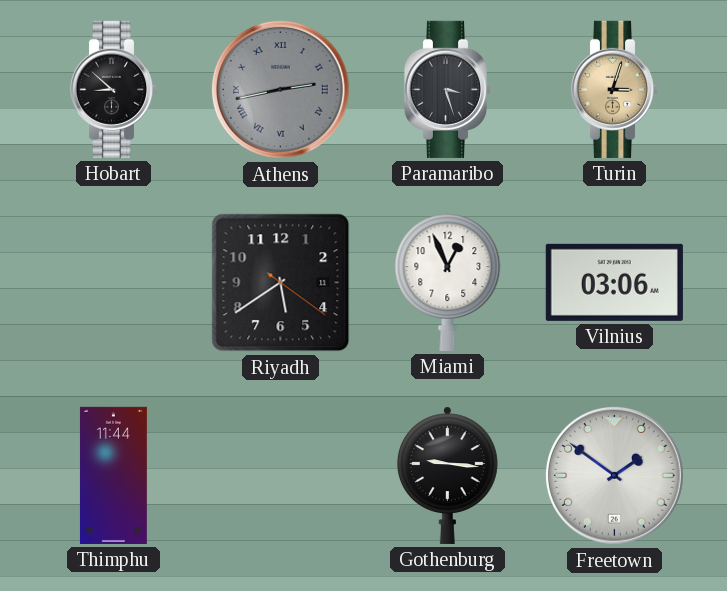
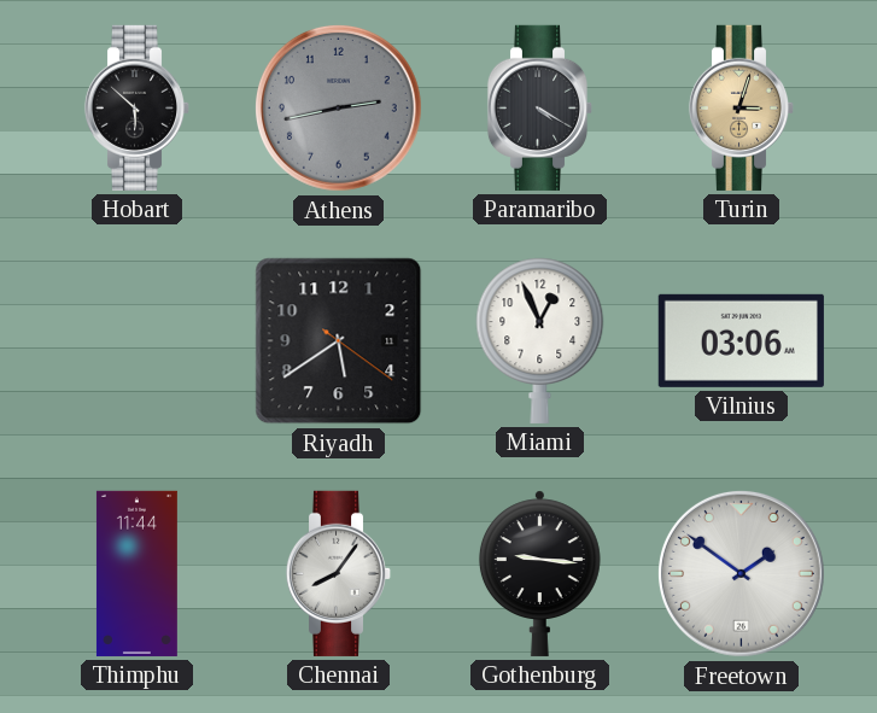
Hobart: 8:52 -> 5:52
Athens numerals: Roman -> Arabic
Paramaribo: 3:27 -> 4:20
Chennai: none -> 8:06
